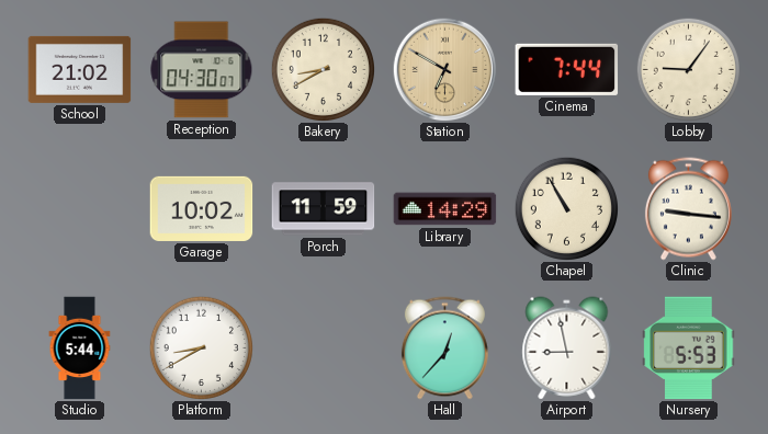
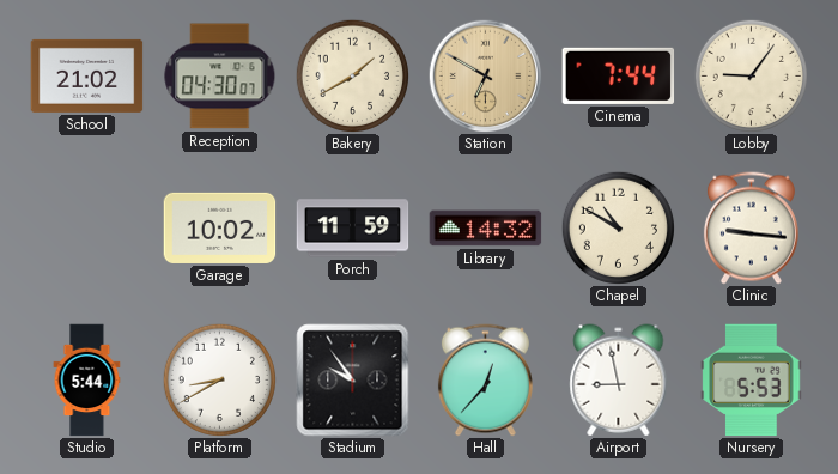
Bakery: 8:40 -> 1:40
Library: 14:29 -> 14:32
Chapel: 10:55 -> 10:50
Stadium: none -> 9:54
